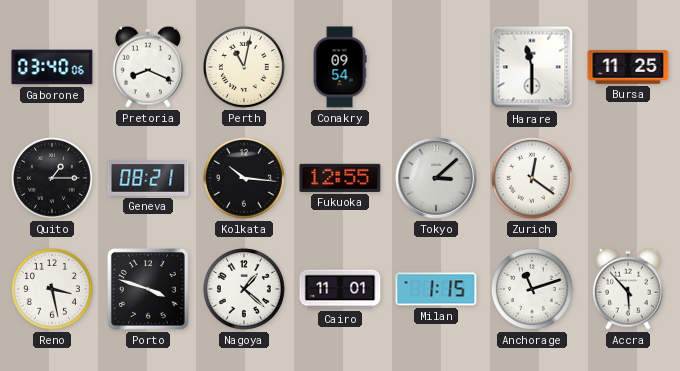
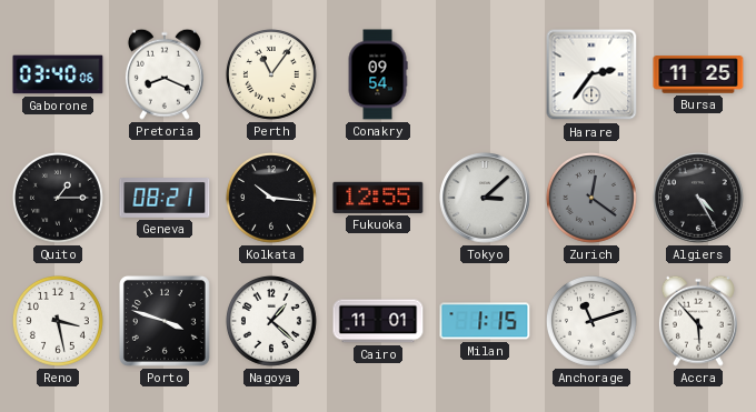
Perth: 11:02 -> 11:06
Harare: 11:30 -> 2:36
Zurich dial: white -> grey
Algiers: none -> 4:25
